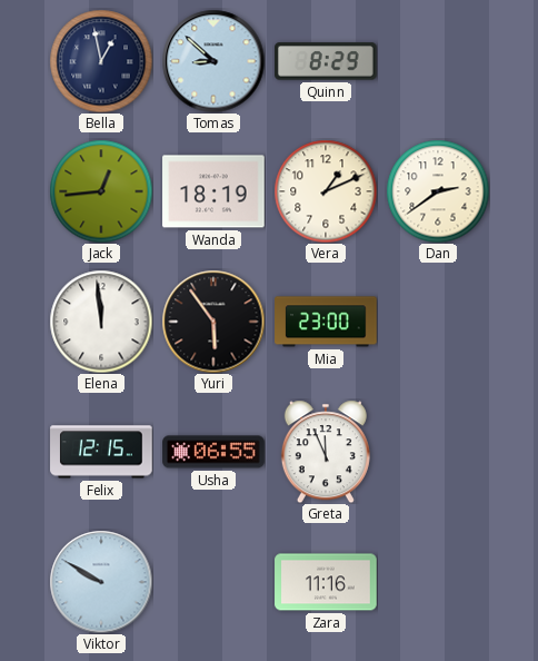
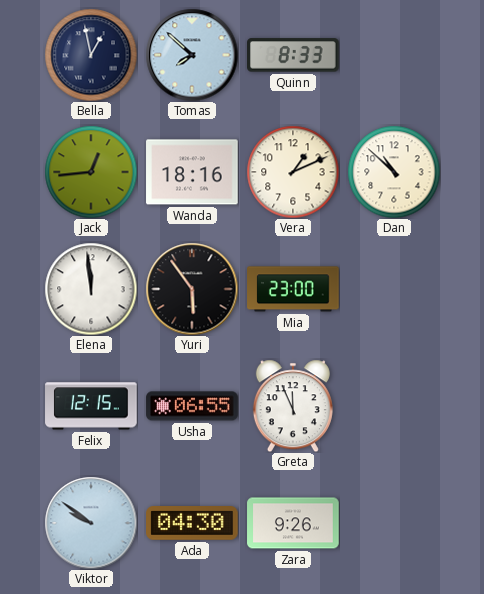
Tomas: 8:52 -> 7:52
Quinn: 8:29 -> 8:33
Wanda: 18:19 -> 18:16
Dan: 2:39 -> 10:52
Viktor: 9:50 -> 9:51
Ada: none -> 04:30
Zara: 11:16 -> 9:26
